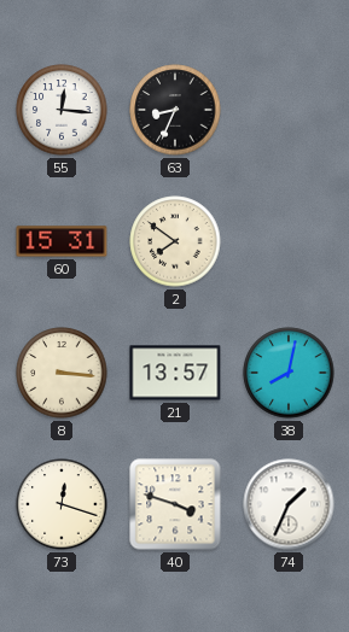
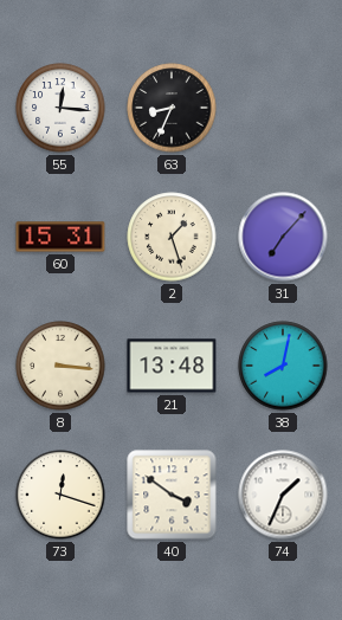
2: 7:51 -> 1:27
31: none -> 7:07
21: 13:57 -> 13:48
40: 3:48 -> 3:51
